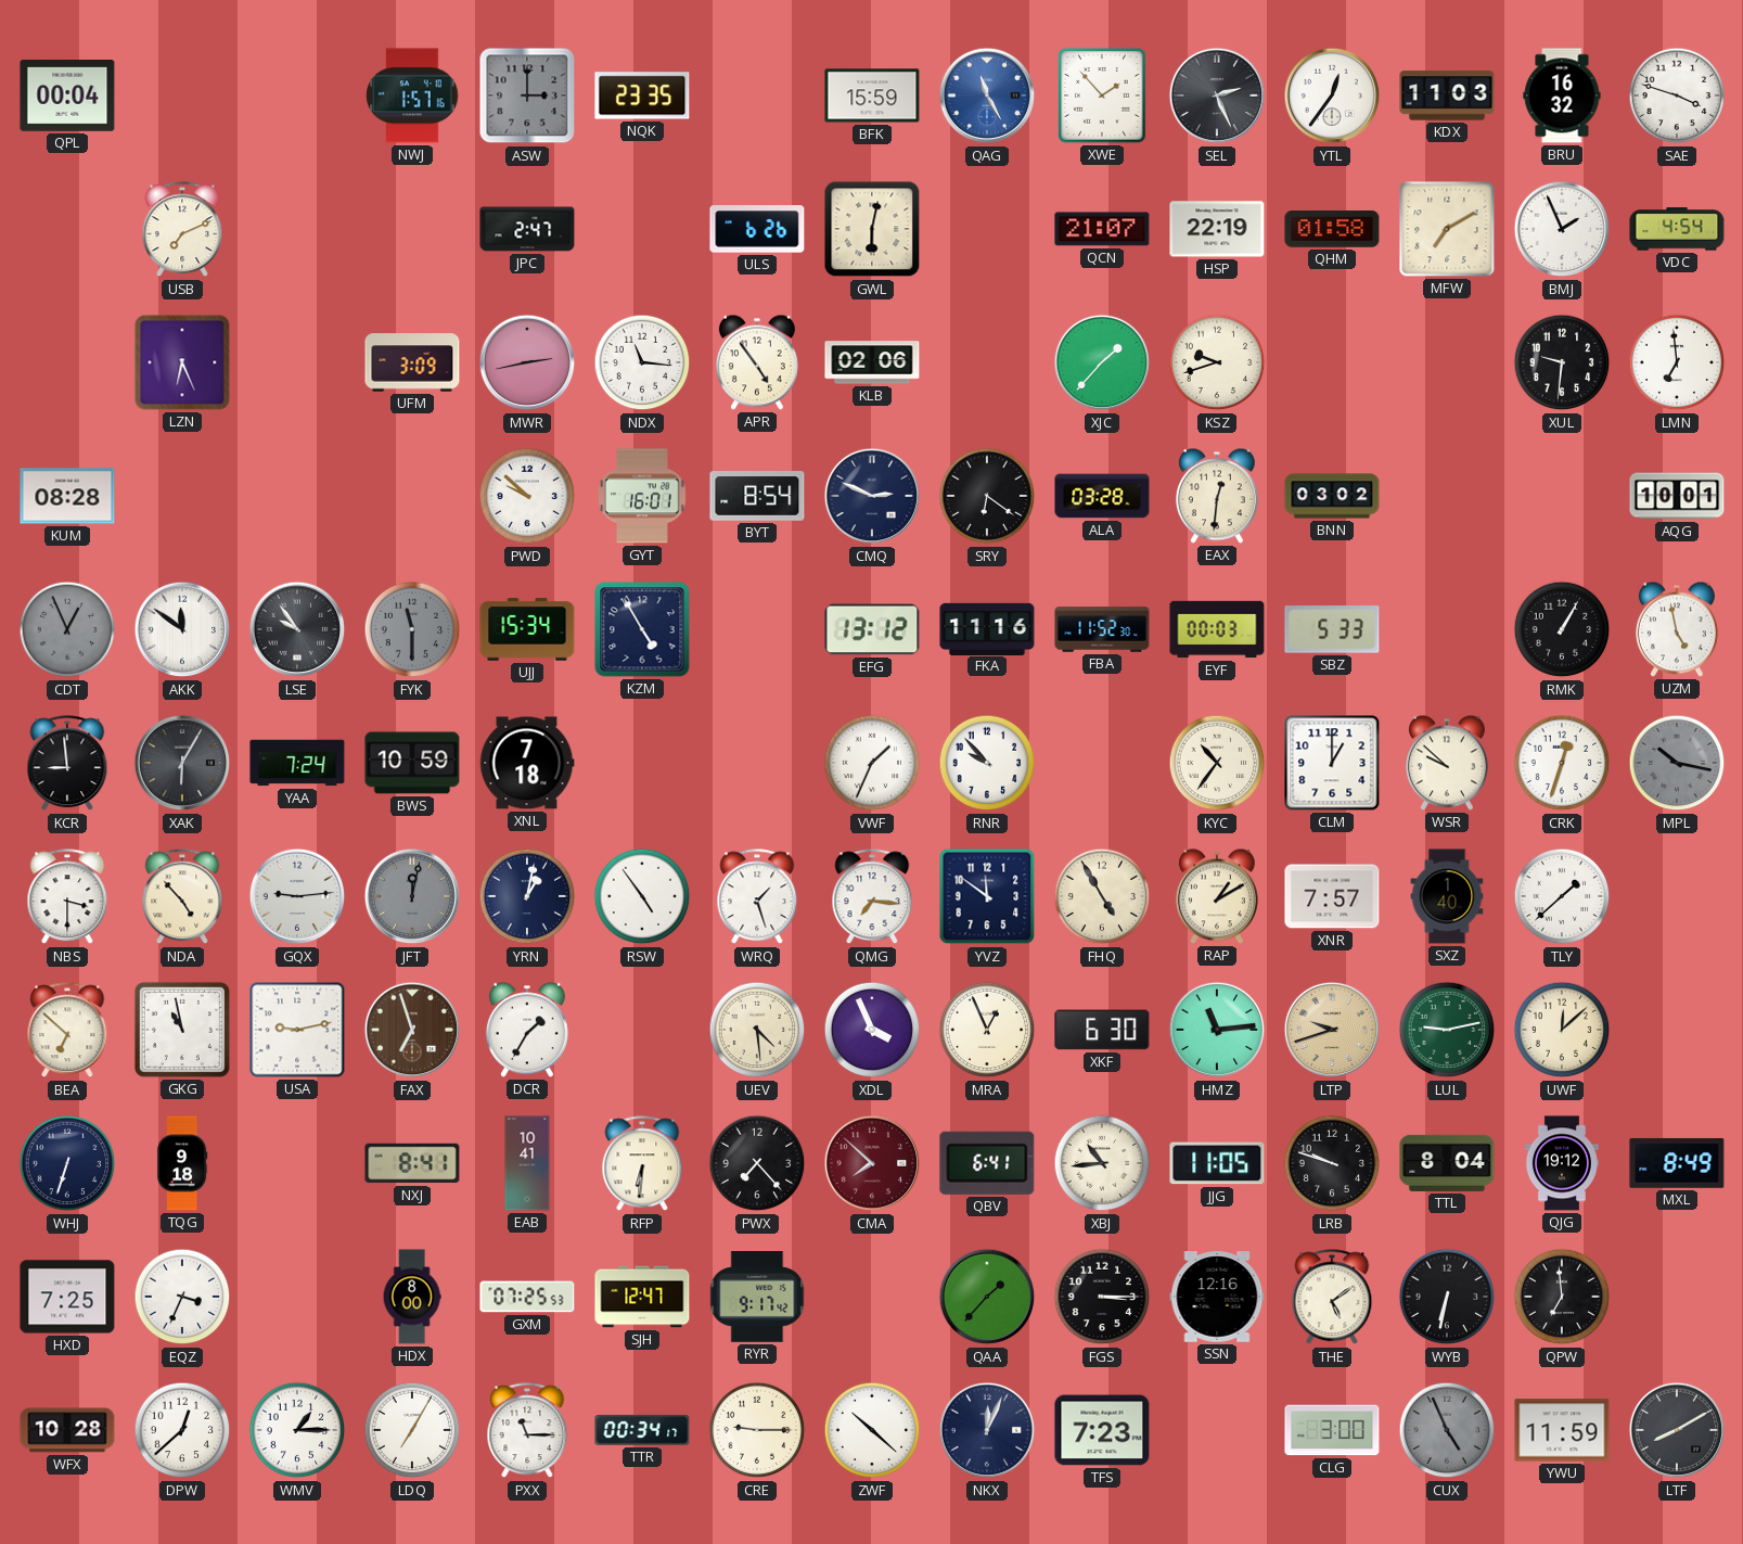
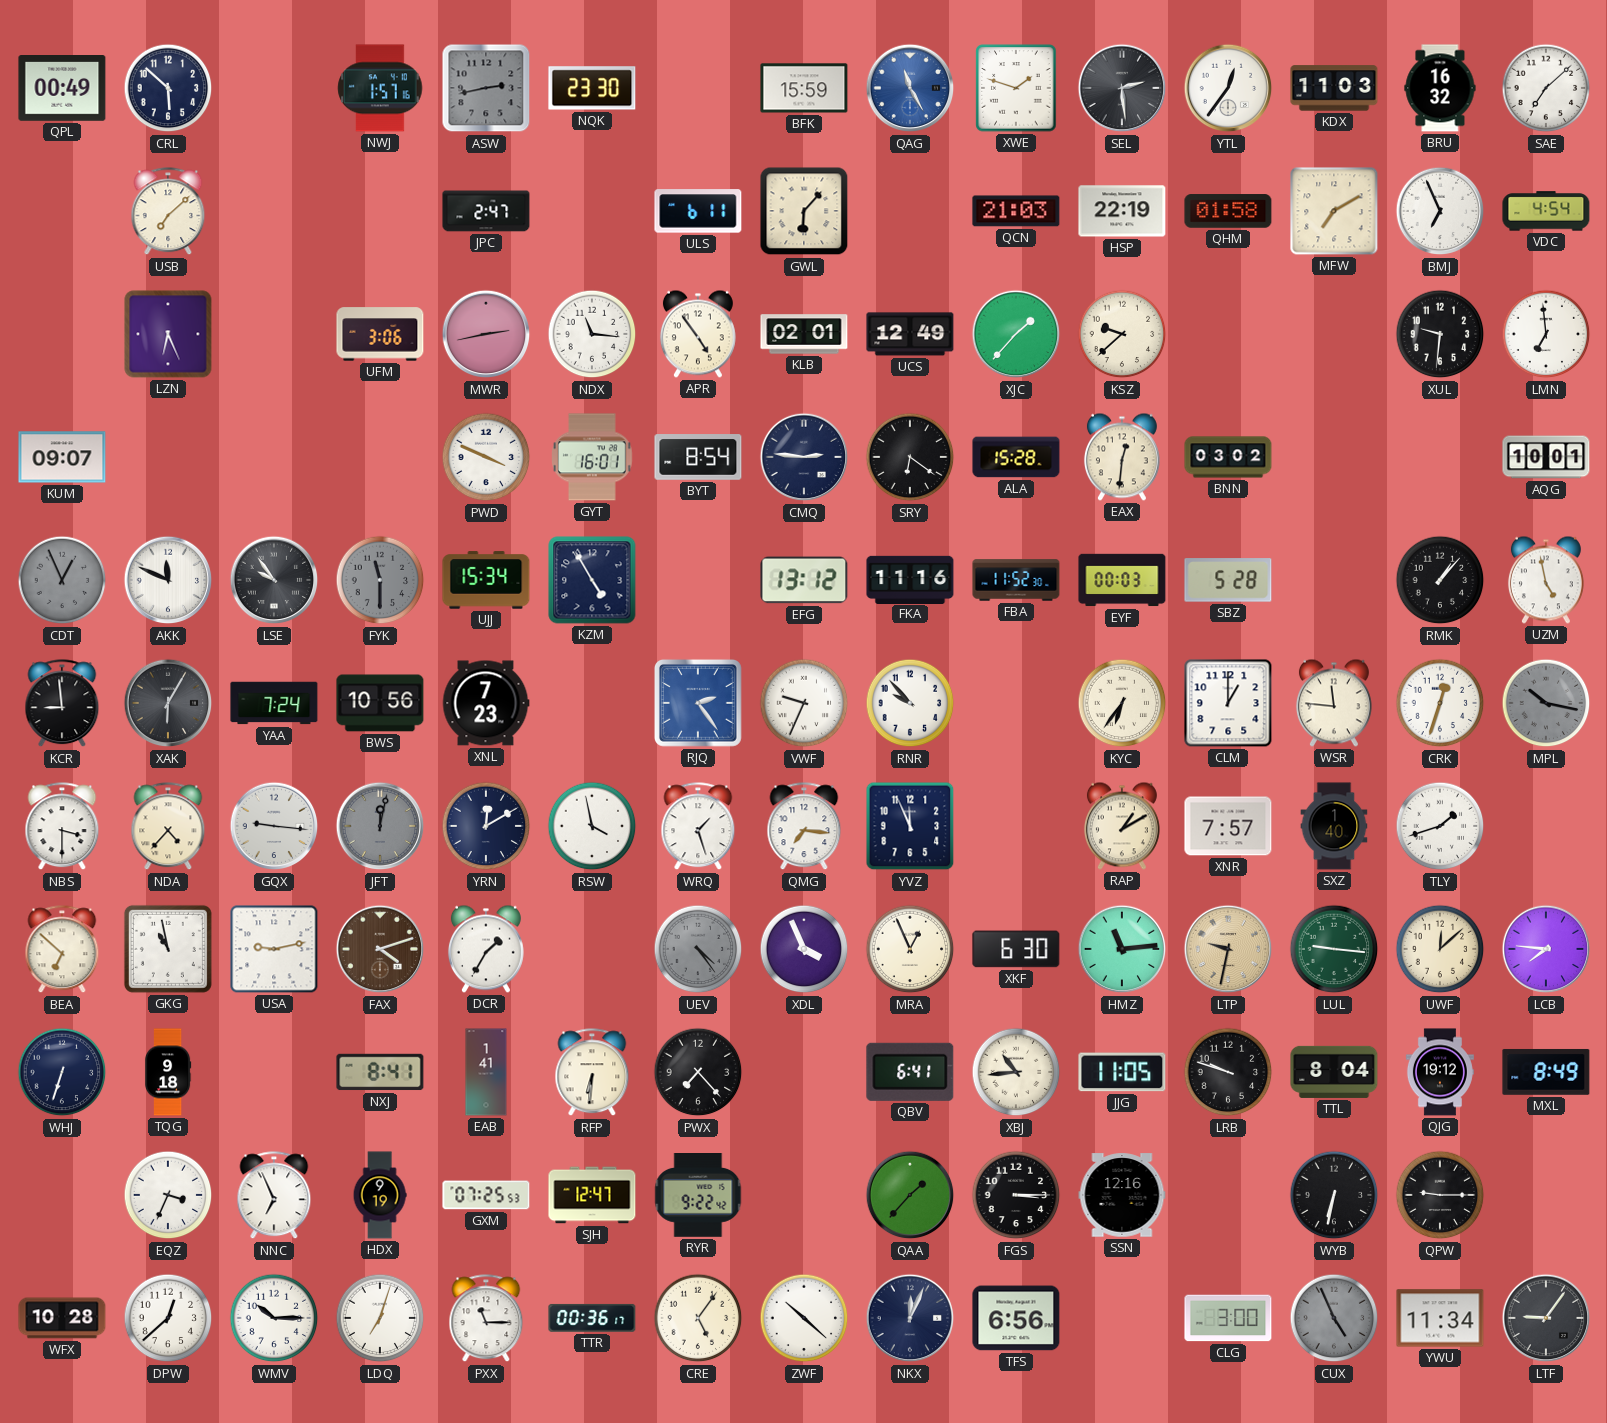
QPL: 00:04 -> 00:49
CRL: none -> 5:52
ASW: 3:00 -> 2:43
NQK: 23:35 -> 23:30
XWE: 1:53 -> 1:48
SEL: 2:26 -> 2:29
SAE: 3:48 -> 7:08
USB: 7:11 -> 7:08
ULS: 6:26 -> 6:11
GWL: 6:02 -> 6:07
QCN: 21:07 -> 21:03
BMJ: 1:56 -> 6:56
UFM: 3:09 -> 3:06
KLB: 02:06 -> 02:01
UCS: none -> 12:49
KSZ: 9:42 -> 9:38
KUM: 08:28 -> 09:07
PWD: 9:52 -> 3:49
CMQ: 2:49 -> 2:46
ALA: 03:28 -> 15:28
AKK: 11:51 -> 11:49
SBZ: 5:33 -> 5:28
RMK: 1:05 -> 1:07
BWS: 10:59 -> 10:56
XNL: 7:18 -> 7:23
RJQ: none -> 2:24
VWF: 1:34 -> 9:34
KYC: 10:36 -> 6:36
WSR: 9:52 -> 11:46
NDA: 4:53 -> 4:37
GQX: 9:14 -> 9:16
YRN: 1:02 -> 12:10
RSW: 4:54 -> 3:58
YVZ: 11:51 -> 11:56
FHQ: 4:55 -> none
TLY: 1:38 -> 1:42
FAX: 6:57 -> 4:12
UEV: 4:29 -> 4:24
UEV dial: cream -> grey
LTP: 9:42 -> 9:32
LUL: 9:13 -> 9:16
LCB: none -> 7:46
EAB: 10:41 -> 1:41
CMA: 7:52 -> none
HXD: 7:25 -> none
NNC: none -> 6:56
HDX: 8:00 -> 9:19
RYR: 9:17 -> 9:22
THE: 5:09 -> none
QPW: 6:59 -> 9:15
WMV: 1:15 -> 10:15
LDQ: 7:05 -> 7:03
TTR: 00:34 -> 00:36
CRE: 9:15 -> 5:06
TFS: 7:23 -> 6:56
YWU: 11:59 -> 11:34
LTF: 8:10 -> 9:06
